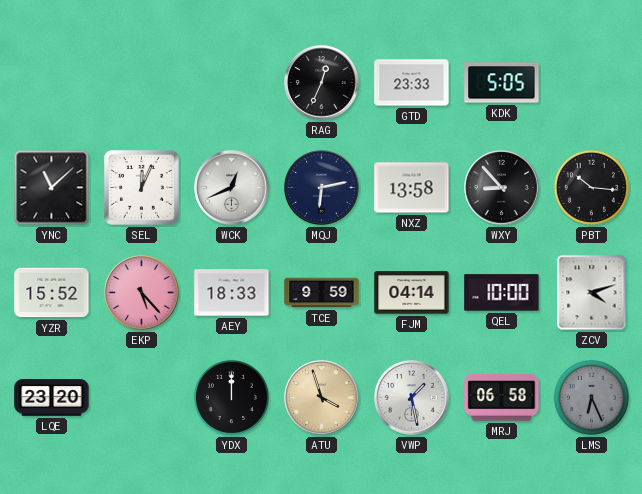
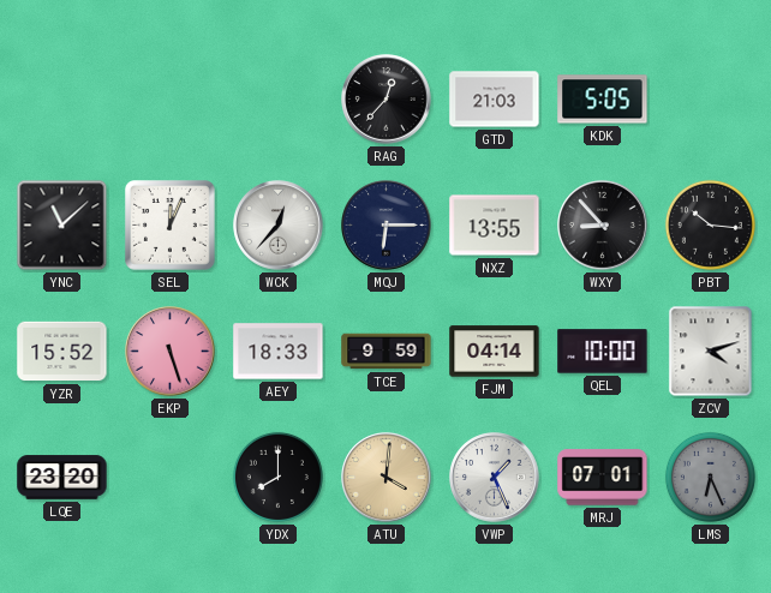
RAG: 12:34 -> 12:37
GTD: 23:33 -> 21:03
WCK: 12:41 -> 12:37
MQJ: 6:13 -> 6:15
NXZ: 13:58 -> 13:55
EKP: 5:23 -> 5:27
YDX: 12:00 -> 8:00
ATU: 3:57 -> 4:01
VWP: 1:28 -> 1:26
MRJ: 06:58 -> 07:01
